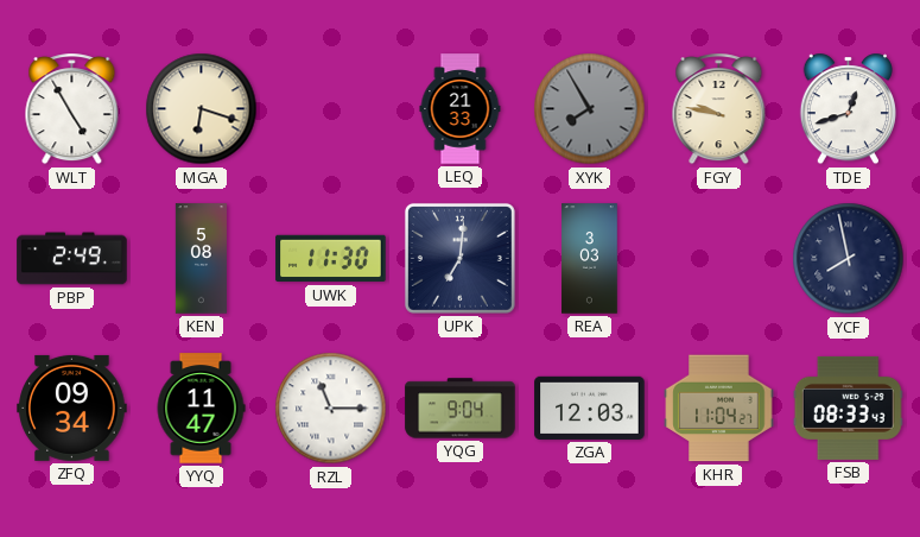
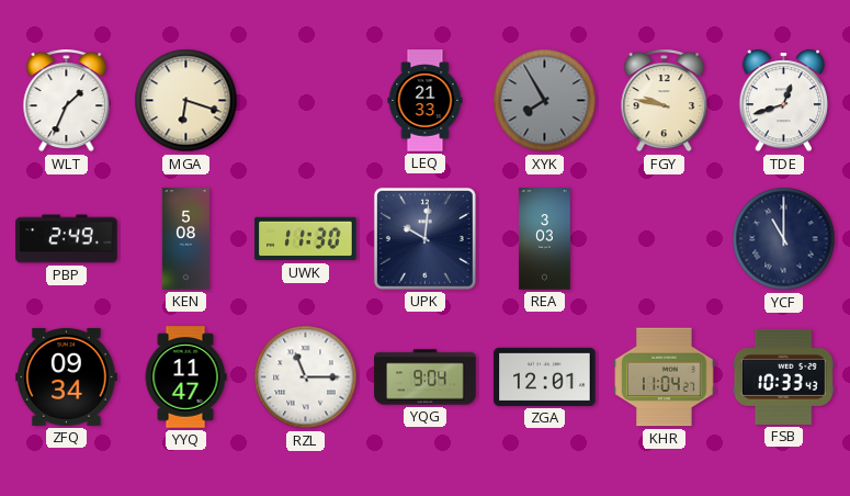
WLT: 4:55 -> 1:34
UPK: 7:01 -> 10:01
YCF: 7:58 -> 11:00
ZGA: 12:03 -> 12:01
FSB: 08:33 -> 10:33
